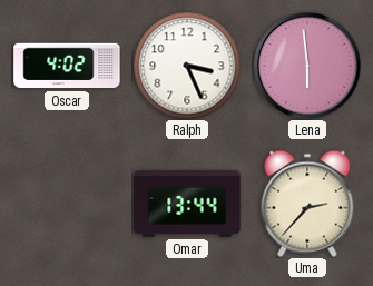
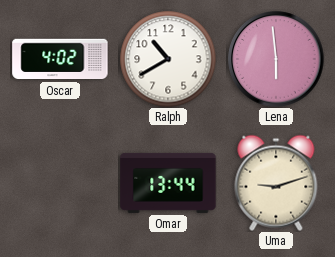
Ralph: 3:26 -> 10:40
Uma: 2:37 -> 9:12
